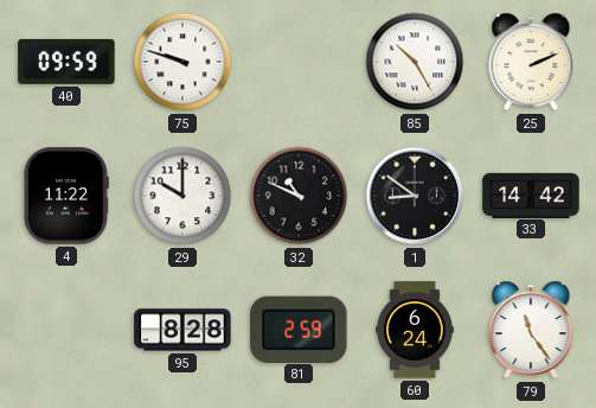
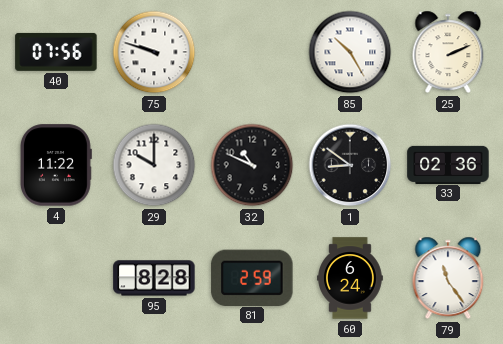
40: 09:59 -> 07:56
33: 14:42 -> 02:36
